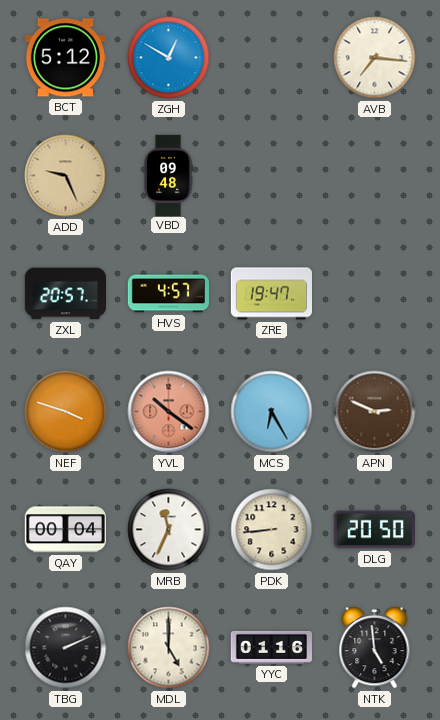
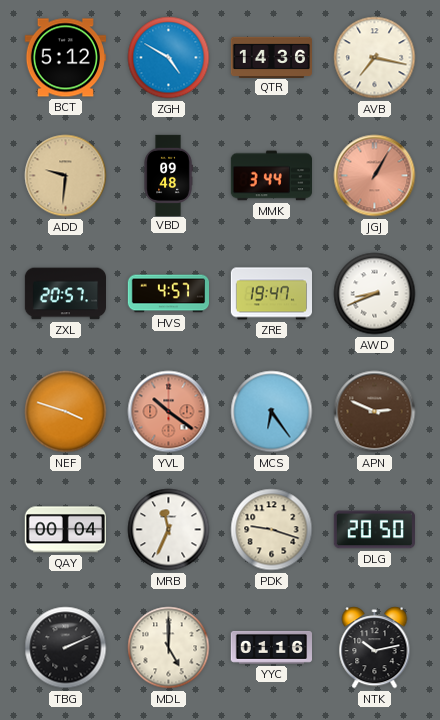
ZGH: 12:50 -> 4:50
QTR: none -> 14:36
AVB: 7:16 -> 7:17
ADD: 9:26 -> 9:31
MMK: none -> 3:44
JGJ: none -> 1:05
AWD: none -> 8:41
MCS: 6:25 -> 6:24
PDK: 8:44 -> 9:18
NTK: 4:59 -> 10:13
